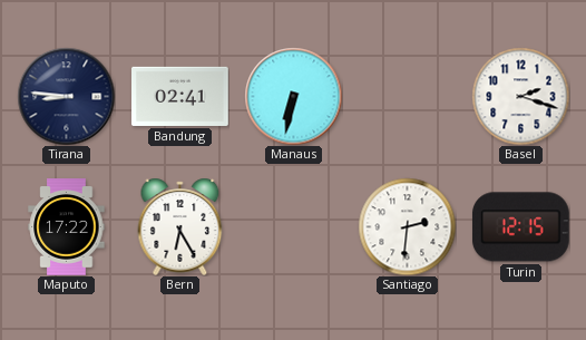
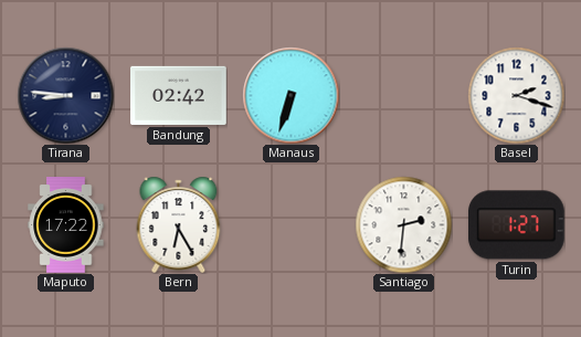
Bandung: 02:41 -> 02:42
Manaus: 6:32 -> 6:33
Turin: 12:15 -> 1:27
